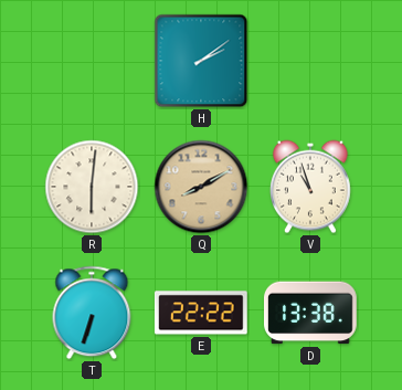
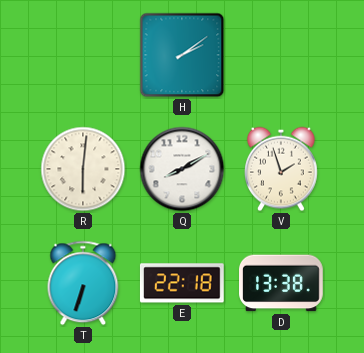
Q dial: champagne -> white
V: 10:57 -> 1:57
E: 22:22 -> 22:18
